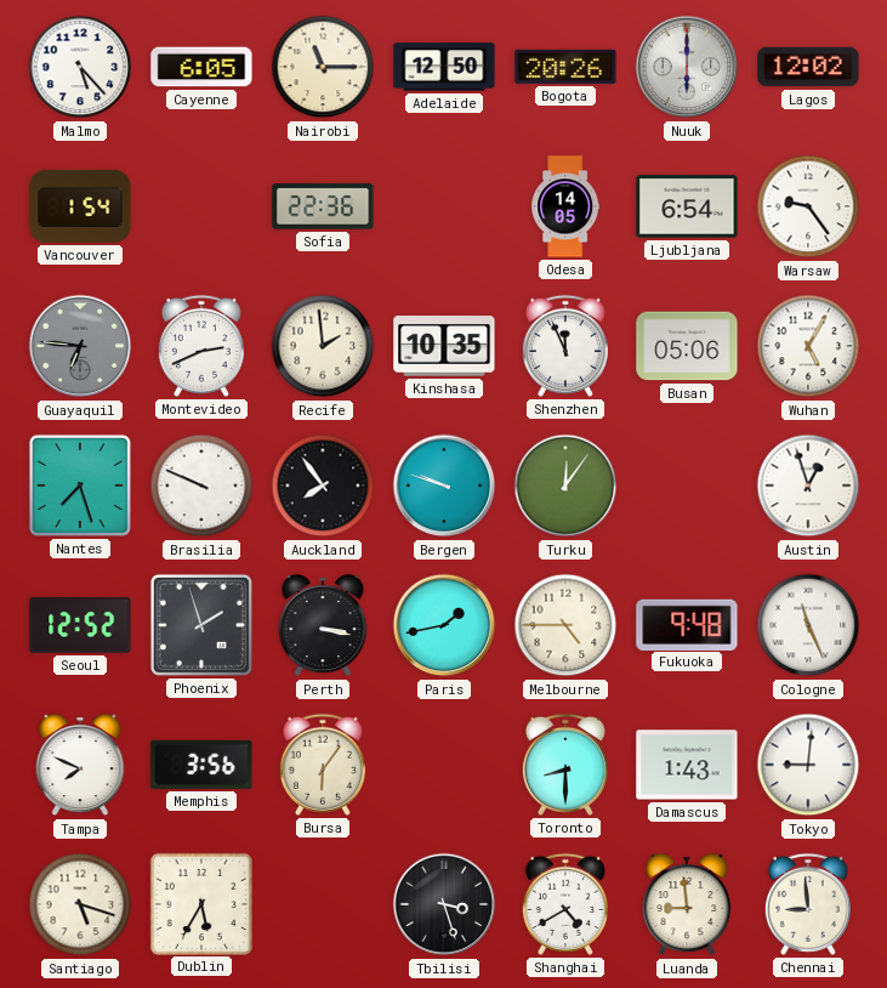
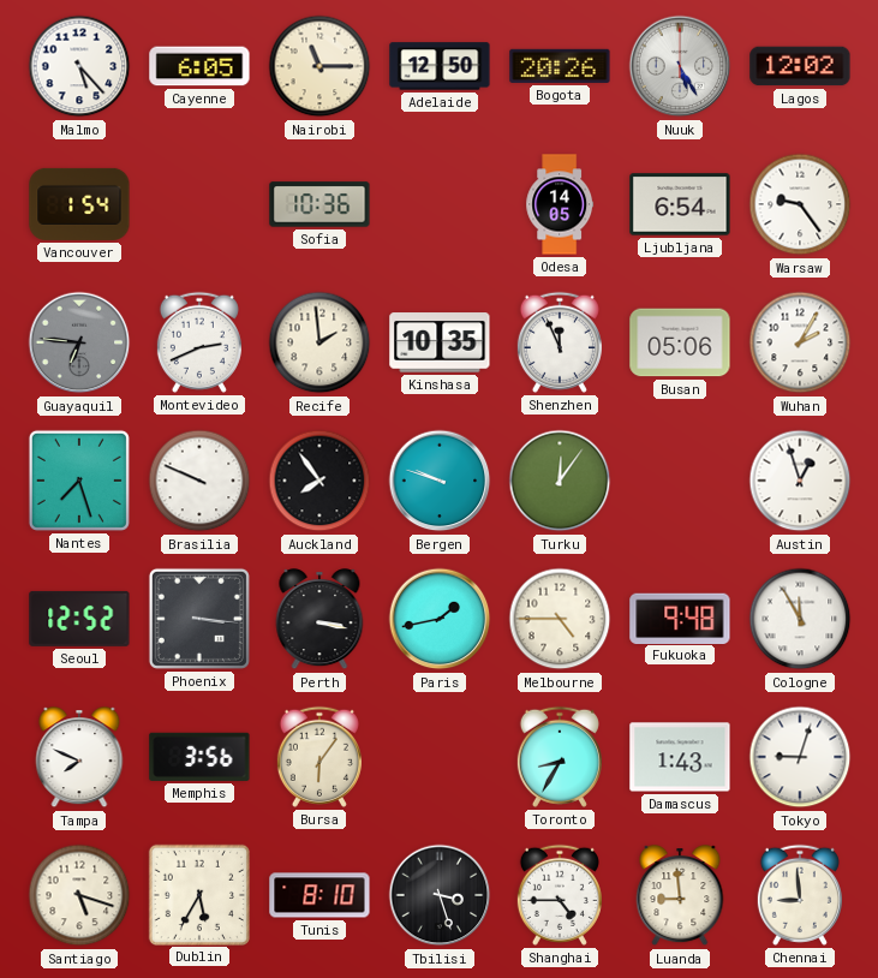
Nuuk: 6:00 -> 5:25
Sofia: 22:36 -> 10:36
Wuhan: 5:05 -> 2:05
Phoenix: 1:57 -> 3:16
Cologne: 11:26 -> 11:55
Toronto: 8:30 -> 8:35
Tokyo: 9:01 -> 9:03
Tunis: none -> 8:10
Shanghai: 4:40 -> 4:45
